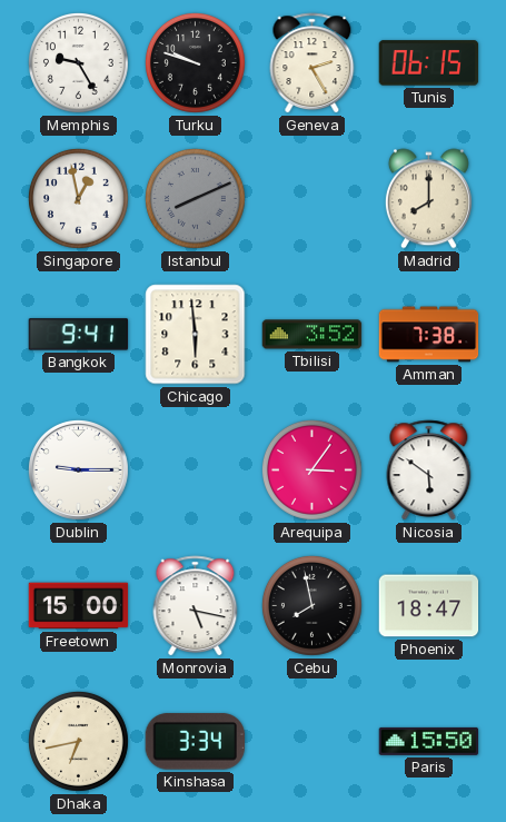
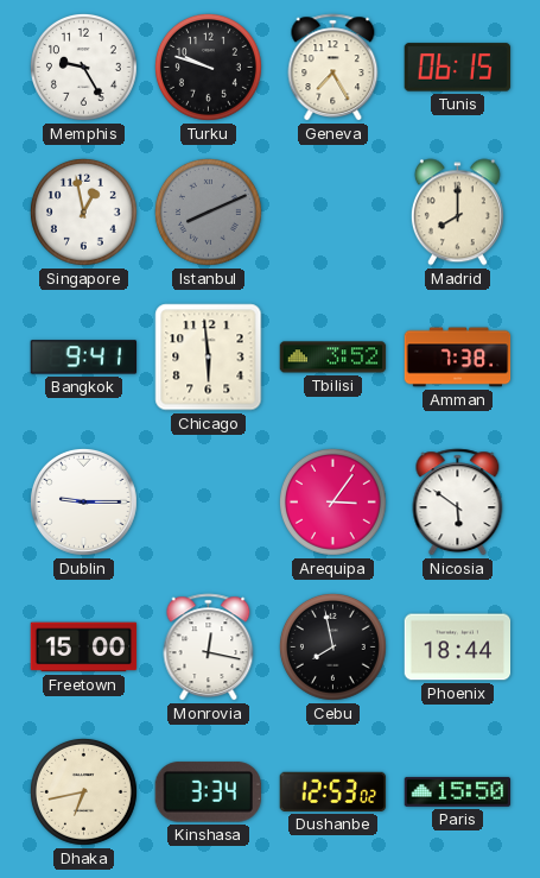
Geneva: 2:25 -> 7:25
Monrovia: 5:17 -> 12:17
Phoenix: 18:47 -> 18:44
Dushanbe: none -> 12:53
